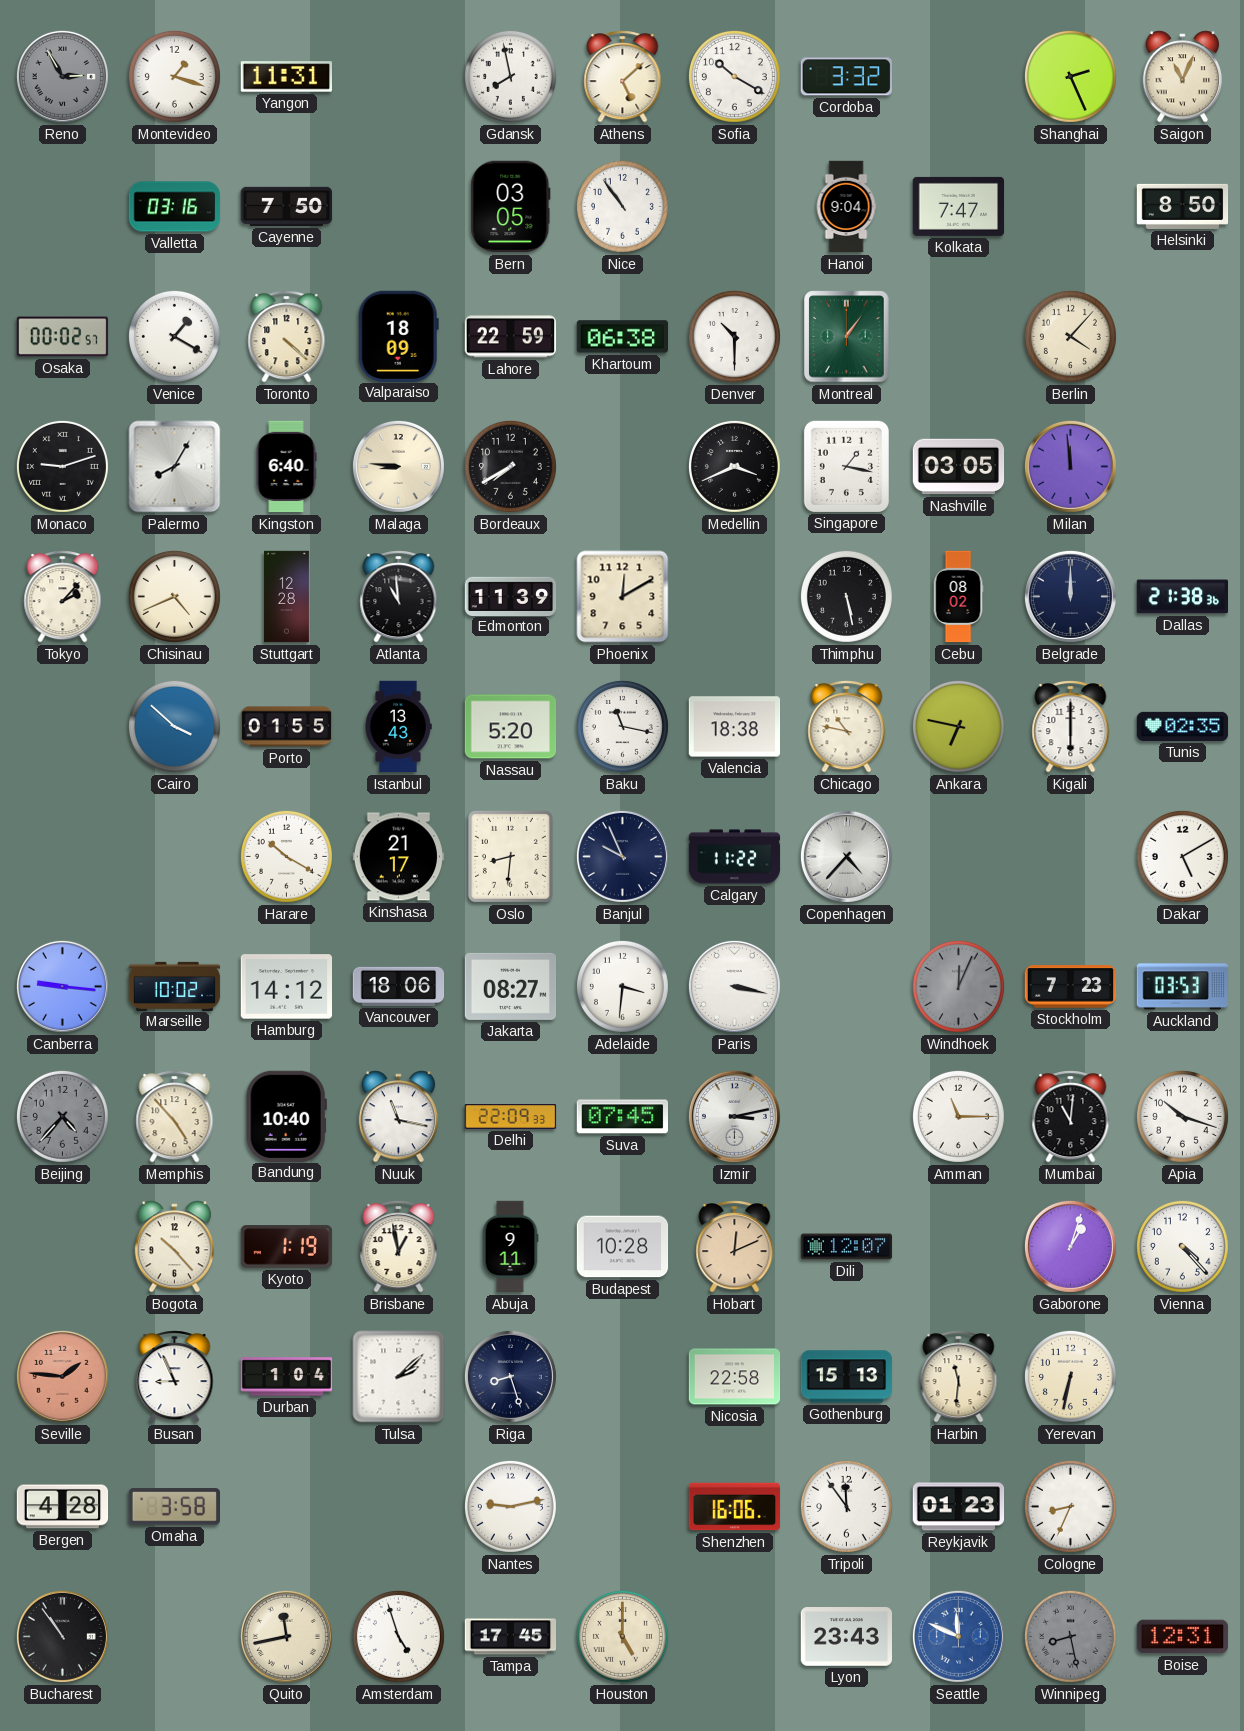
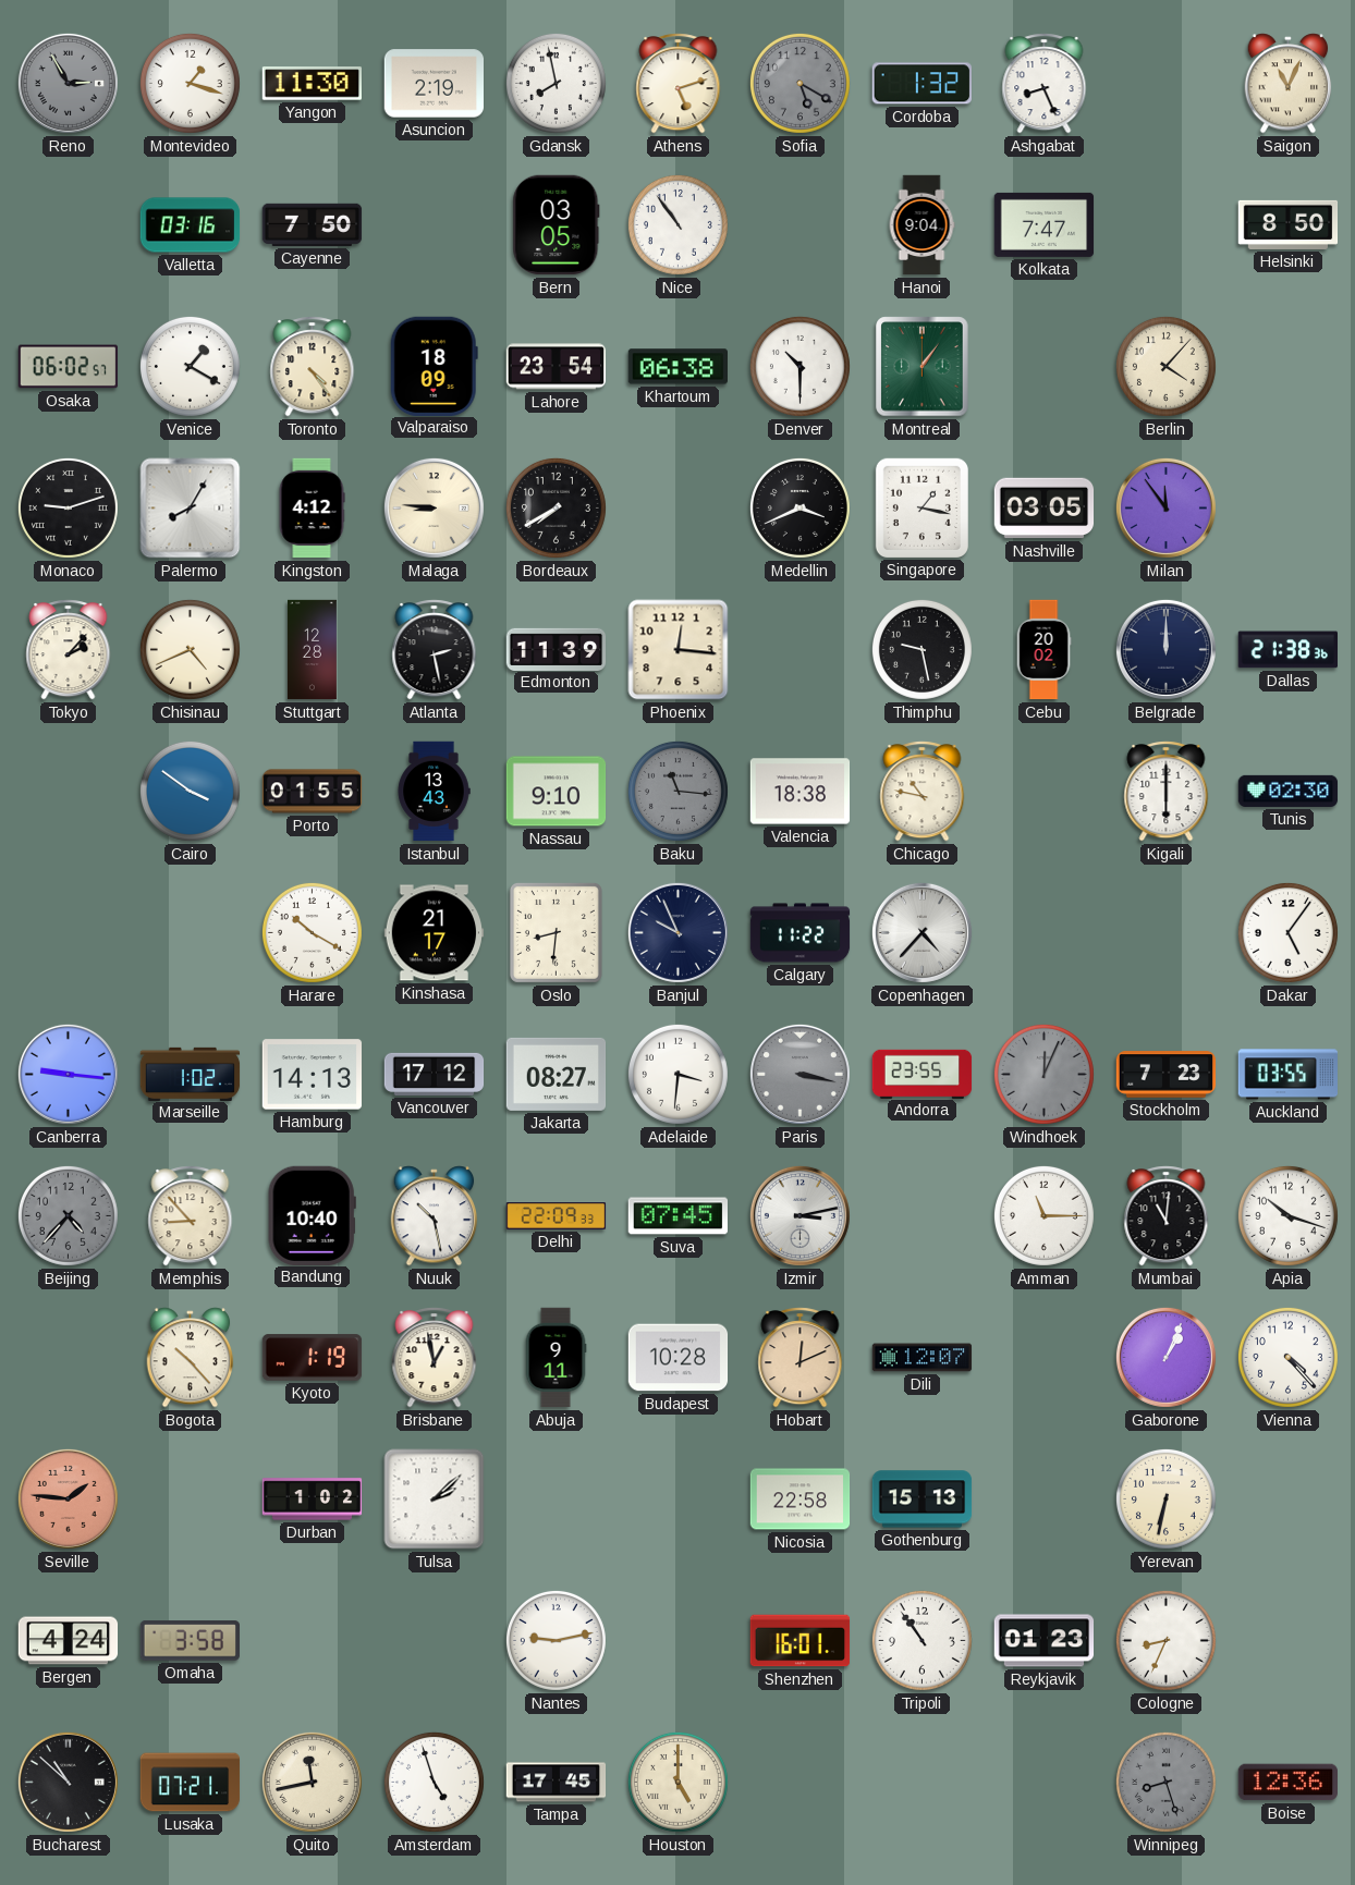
Yangon: 11:31 -> 11:30
Asuncion: none -> 2:19
Athens: 5:08 -> 5:12
Sofia: 10:20 -> 5:20
Sofia dial: white -> grey
Cordoba: 3:32 -> 1:32
Ashgabat: none -> 8:26
Shanghai: 2:26 -> none
Osaka: 00:02 -> 06:02
Toronto: 4:22 -> 4:24
Lahore: 22:59 -> 23:54
Kingston: 6:40 -> 4:12
Milan: 11:59 -> 11:54
Atlanta: 10:59 -> 2:28
Phoenix: 12:10 -> 12:16
Thimphu: 5:28 -> 9:28
Cebu: 08:02 -> 20:02
Cairo: 3:52 -> 3:51
Nassau: 5:20 -> 9:10
Baku: 11:17 -> 11:16
Baku dial: white -> grey
Ankara: 6:47 -> none
Tunis: 02:35 -> 02:30
Dakar: 5:10 -> 5:06
Marseille: 10:02 -> 1:02
Hamburg: 14:12 -> 14:13
Vancouver: 18:06 -> 17:12
Paris dial: white -> grey
Andorra: none -> 23:55
Auckland: 03:53 -> 03:55
Memphis: 4:53 -> 8:53
Nuuk: 11:17 -> 10:28
Gaborone: 1:03 -> 1:04
Busan: 8:56 -> none
Durban: 1:04 -> 1:02
Riga: 8:27 -> none
Harbin: 11:31 -> none
Bergen: 4:28 -> 4:24
Shenzhen: 16:06 -> 16:01
Tripoli: 11:54 -> 10:54
Bucharest: 10:54 -> 10:52
Lusaka: none -> 07:21
Lyon: 23:43 -> none
Seattle: 11:49 -> none
Winnipeg: 8:28 -> 8:27
Boise: 12:31 -> 12:36
